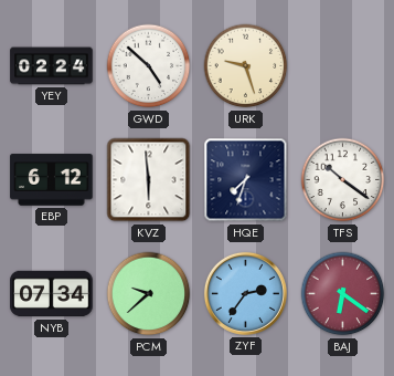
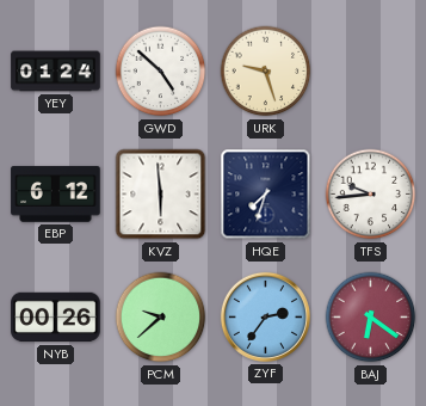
YEY: 02:24 -> 01:24
TFS: 10:21 -> 9:44
NYB: 07:34 -> 00:26
